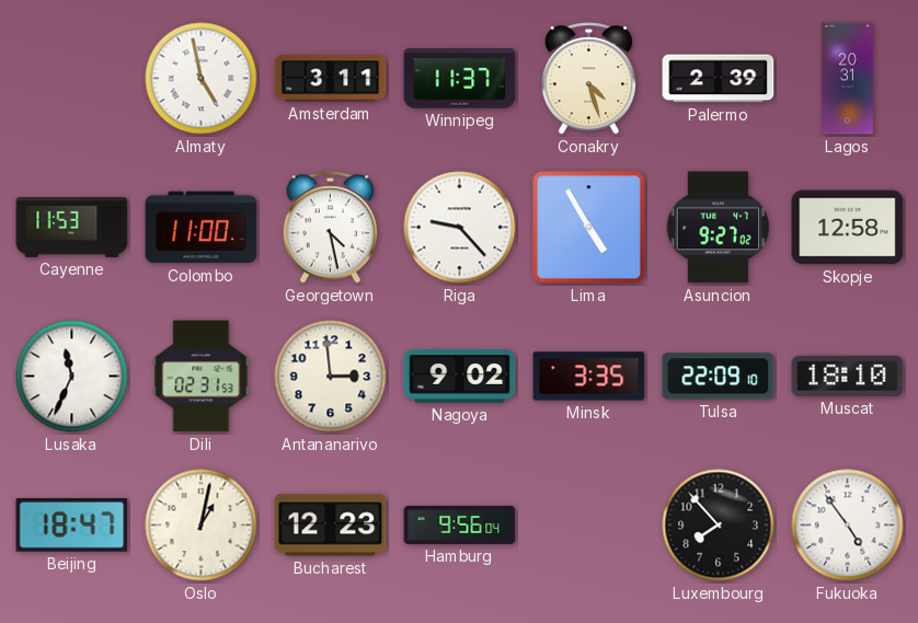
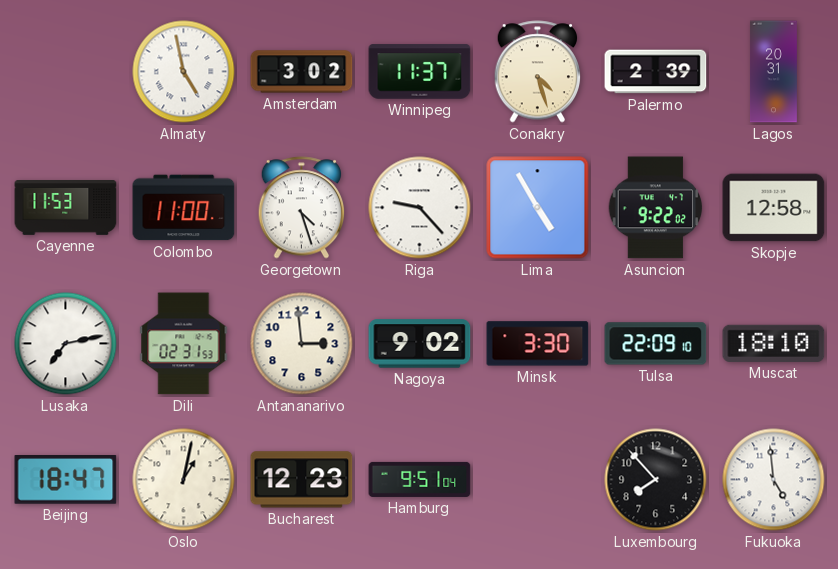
Amsterdam: 3:11 -> 3:02
Georgetown: 4:28 -> 4:27
Asuncion: 9:27 -> 9:22
Lusaka: 11:34 -> 7:13
Minsk: 3:35 -> 3:30
Hamburg: 9:56 -> 9:51
Fukuoka: 4:54 -> 4:59
